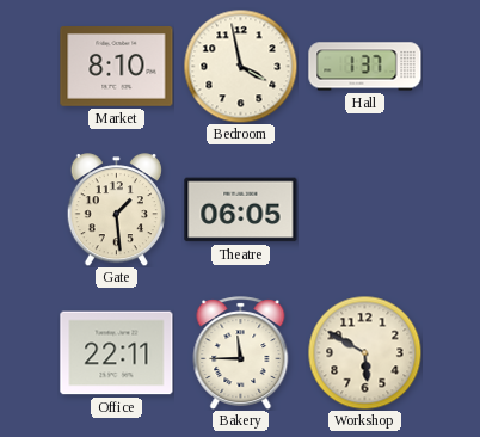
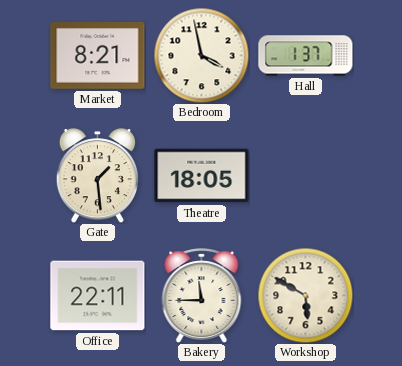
Market: 8:10 -> 8:21
Theatre: 06:05 -> 18:05
